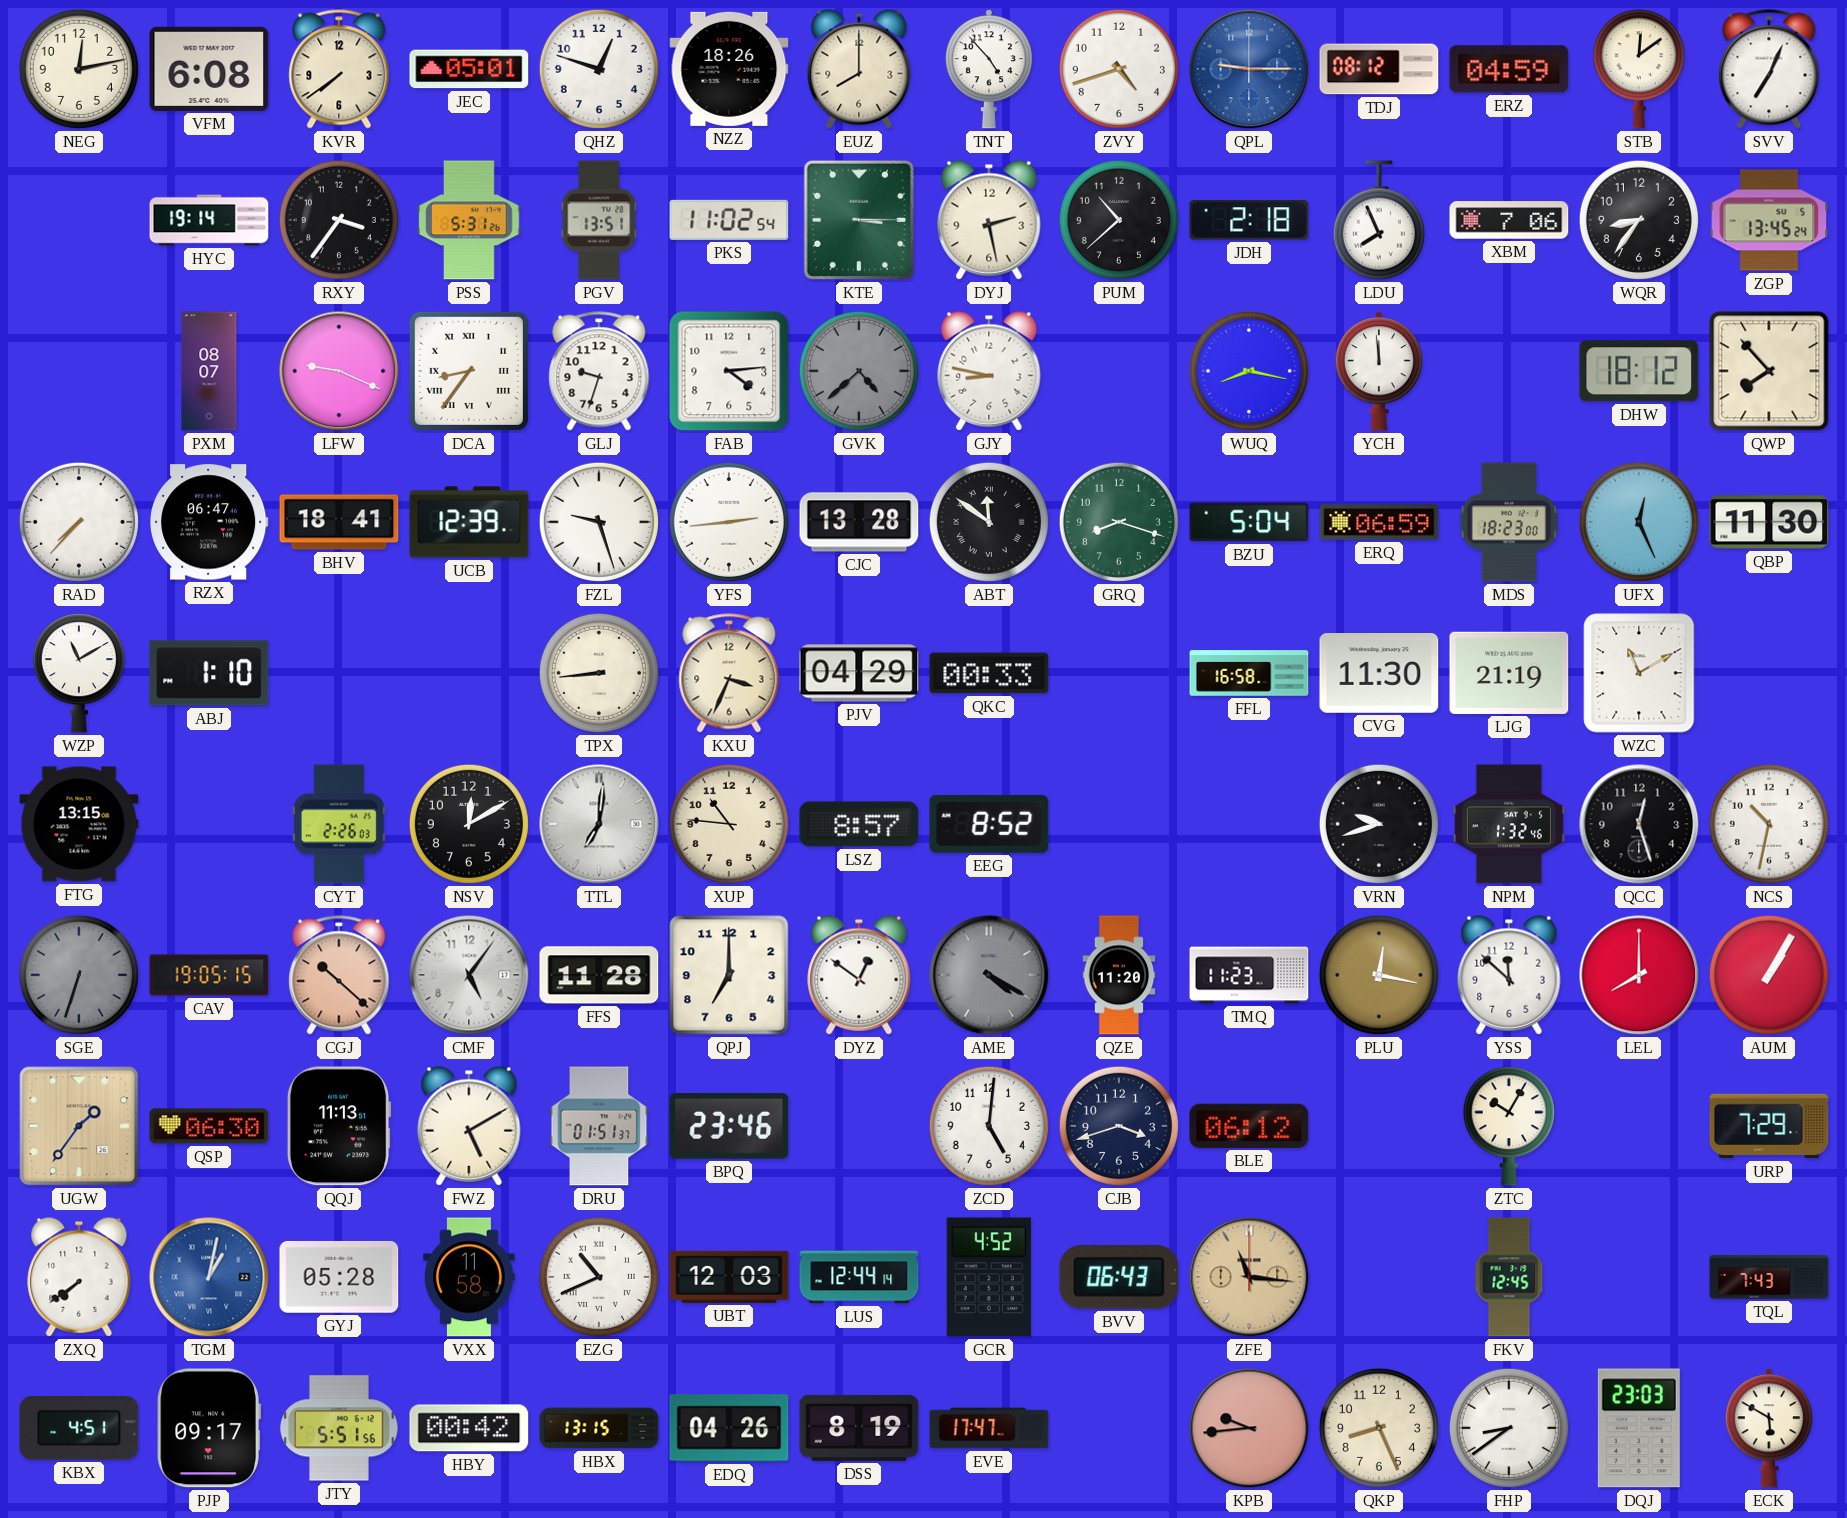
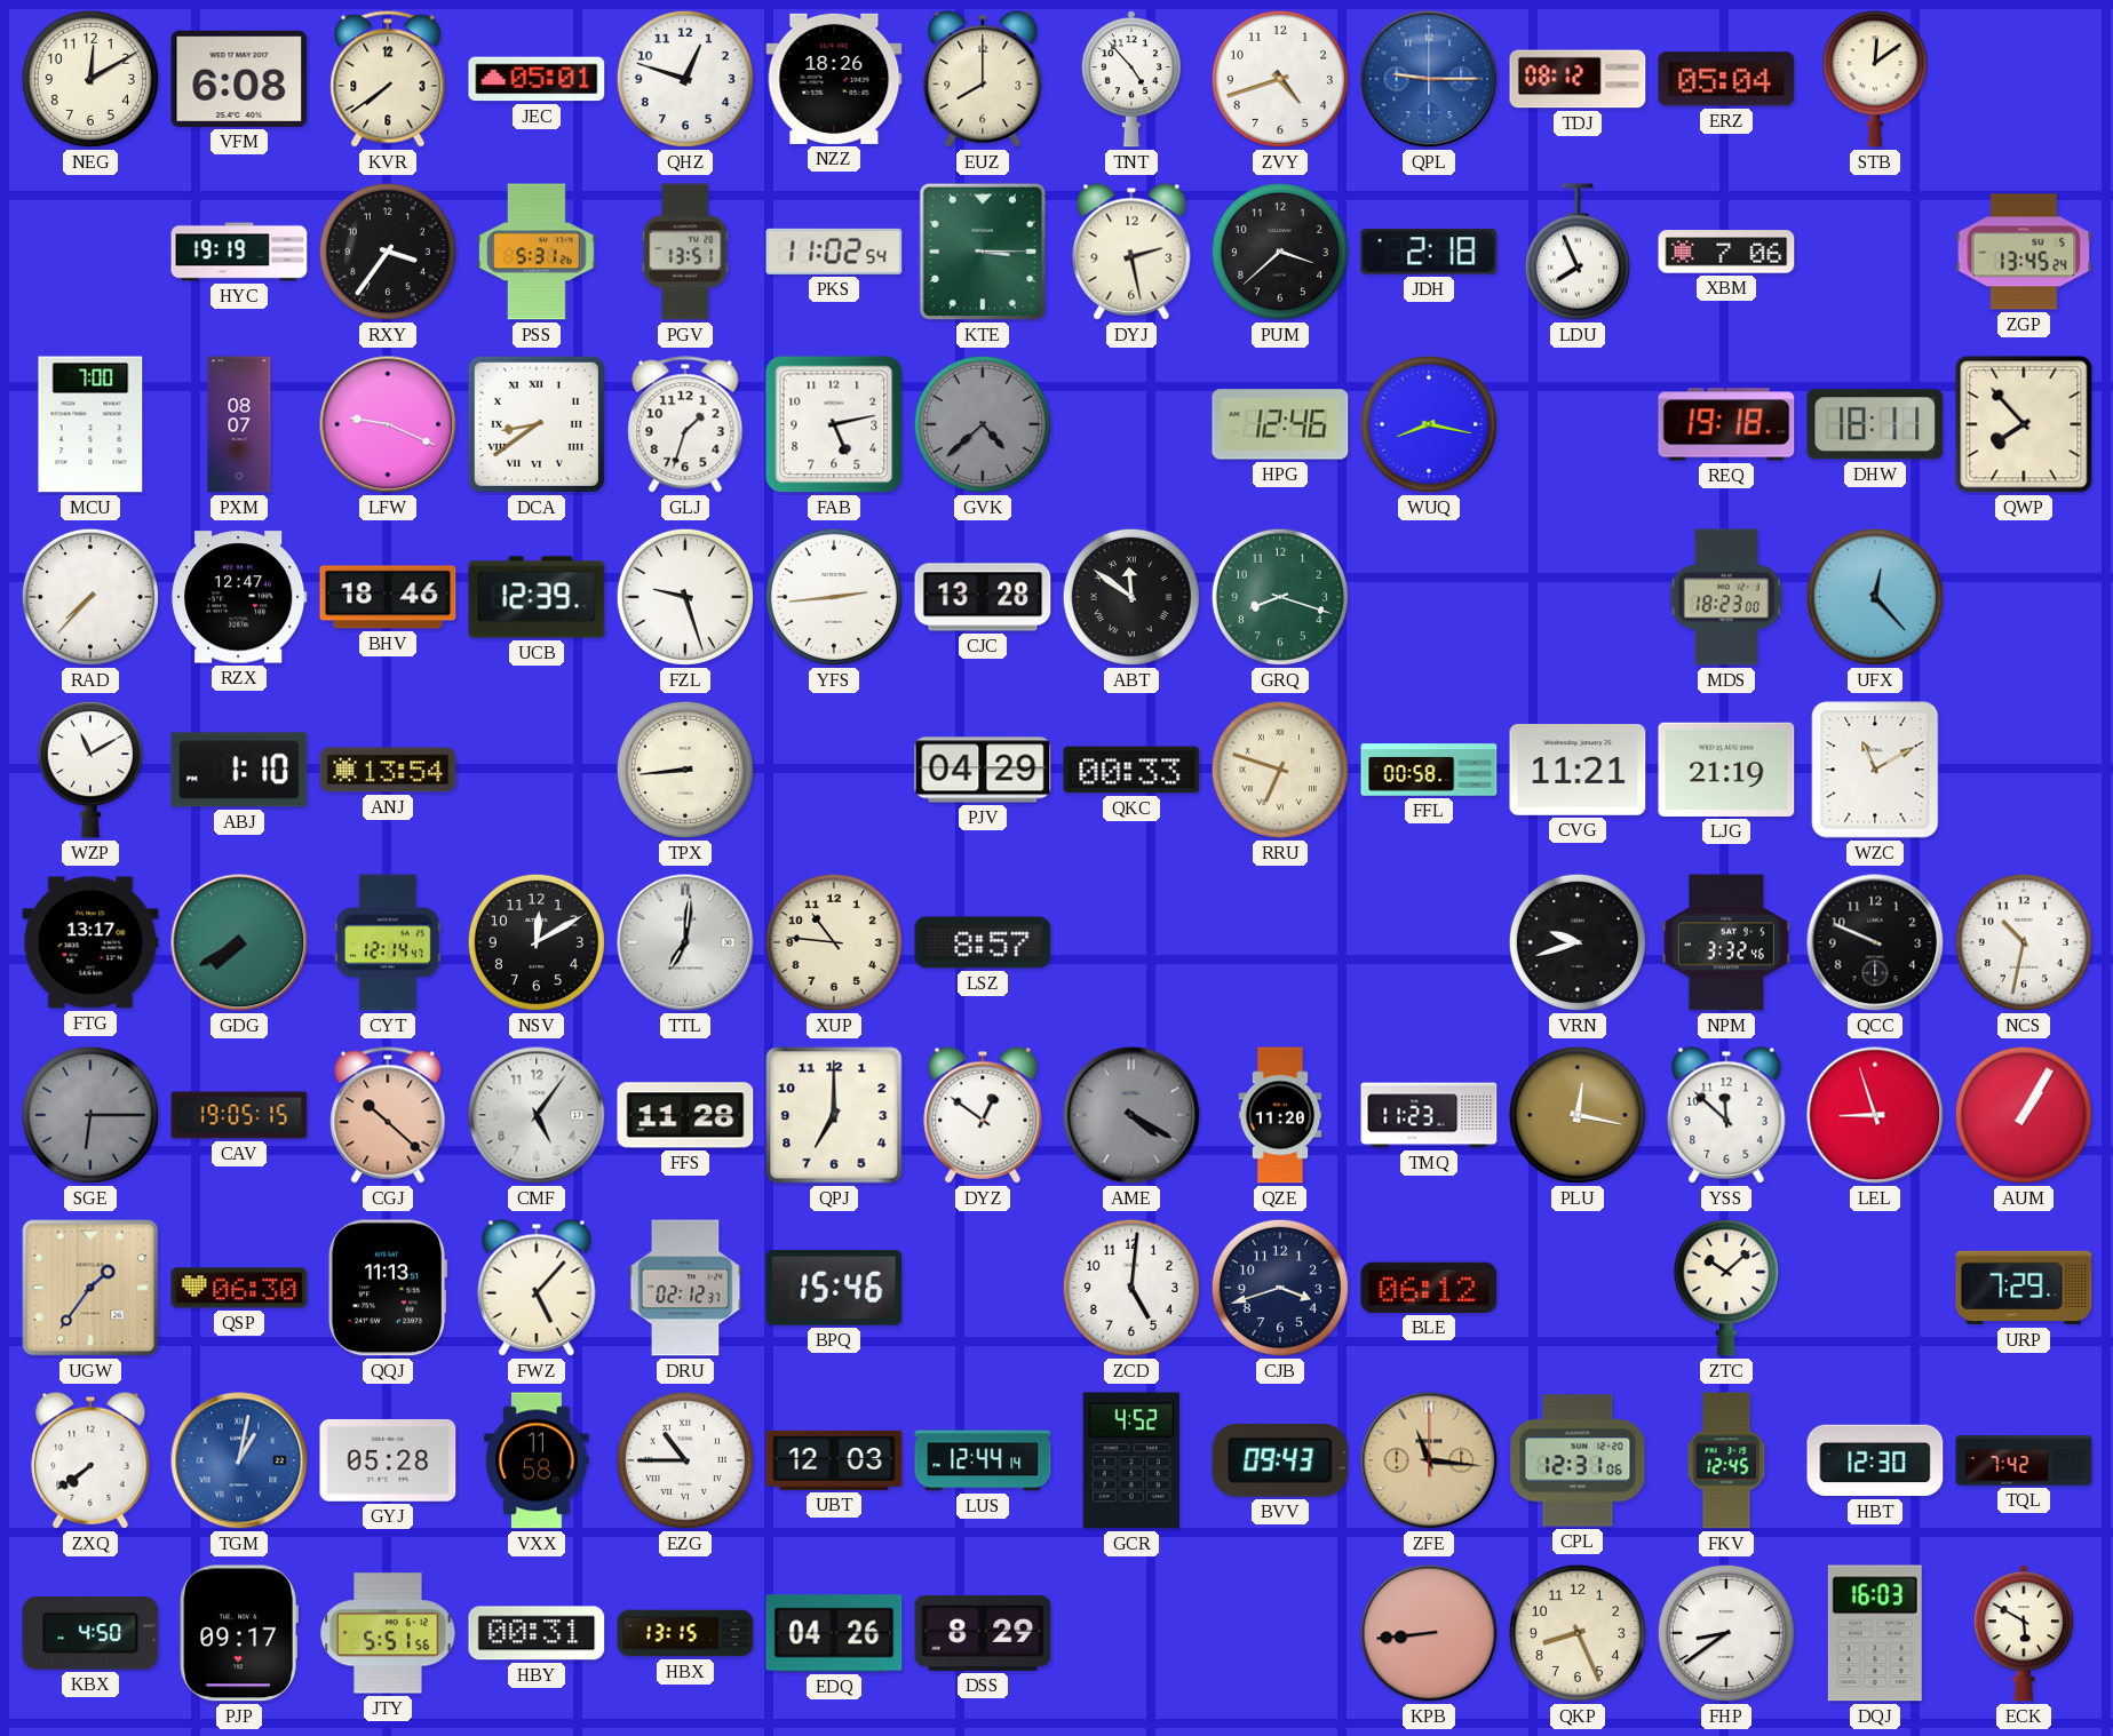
NEG: 12:13 -> 12:10
ERZ: 04:59 -> 05:04
SVV: 7:04 -> none
HYC: 19:14 -> 19:19
PUM: 10:38 -> 3:38
WQR: 8:36 -> none
MCU: none -> 7:00
DCA: 8:36 -> 8:39
GLJ: 9:33 -> 1:33
FAB: 4:14 -> 5:13
GJY: 8:47 -> none
HPG: none -> 12:46
YCH: 11:59 -> none
REQ: none -> 19:18
DHW: 18:12 -> 18:11
RZX: 06:47 -> 12:47
BHV: 18:41 -> 18:46
BZU: 5:04 -> none
ERQ: 06:59 -> none
UFX: 12:26 -> 12:23
QBP: 11:30 -> none
ANJ: none -> 13:54
KXU: 3:34 -> none
RRU: none -> 6:48
FFL: 16:58 -> 00:58
CVG: 11:30 -> 11:21
FTG: 13:15 -> 13:17
GDG: none -> 7:40
CYT: 2:26 -> 12:14
EEG: 8:52 -> none
NPM: 1:32 -> 3:32
QCC: 12:27 -> 9:49
SGE: 6:33 -> 6:15
LEL: 8:00 -> 8:57
FWZ: 5:10 -> 5:07
DRU: 01:51 -> 02:12
BPQ: 23:46 -> 15:46
ZTC: 10:05 -> 10:08
EZG: 10:41 -> 10:45
BVV: 06:43 -> 09:43
CPL: none -> 12:31
HBT: none -> 12:30
TQL: 7:43 -> 7:42
KBX: 4:51 -> 4:50
HBY: 00:42 -> 00:31
DSS: 8:19 -> 8:29
EVE: 17:47 -> none
KPB: 9:44 -> 8:44
DQJ: 23:03 -> 16:03
